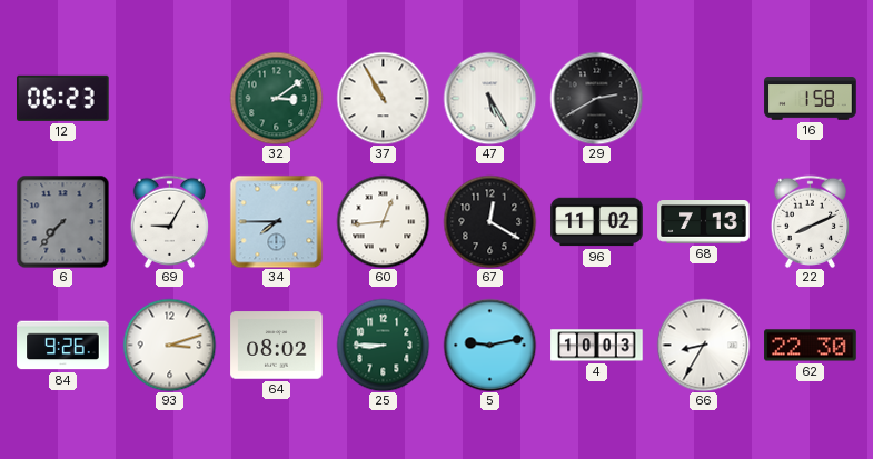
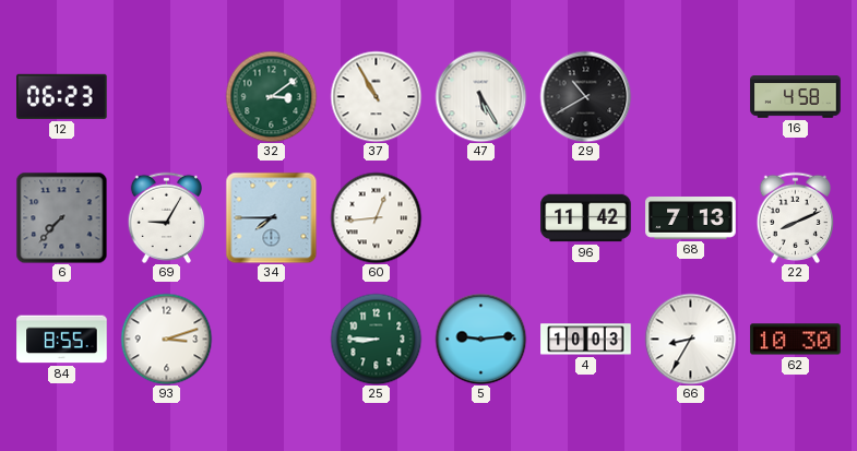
29: 2:40 -> 10:40
16: 1:58 -> 4:58
67: 12:20 -> none
96: 11:02 -> 11:42
84: 9:26 -> 8:55
64: 08:02 -> none
5: 9:13 -> 9:14
62: 22:30 -> 10:30
